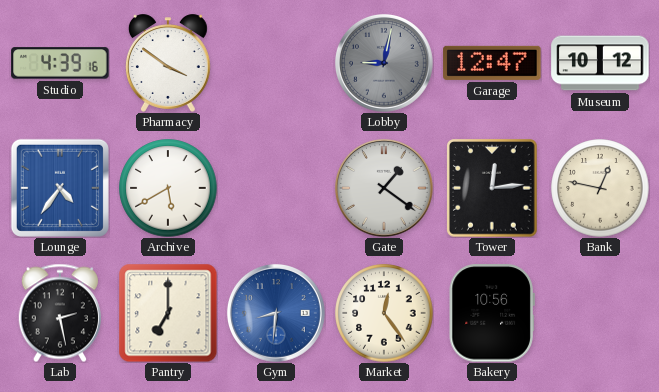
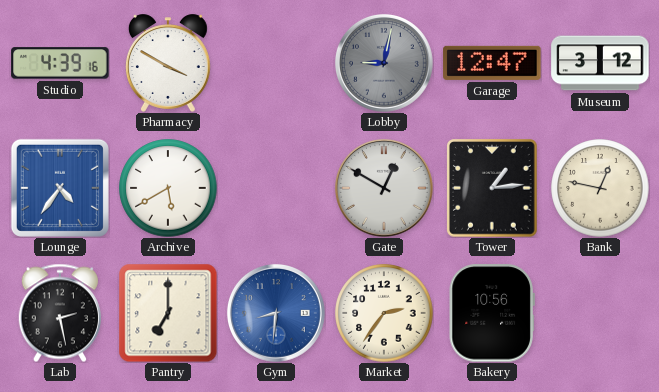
Pharmacy: 3:51 -> 3:50
Museum: 10:12 -> 3:12
Gate: 1:21 -> 12:50
Tower: 12:14 -> 1:14
Market: 12:24 -> 2:36
